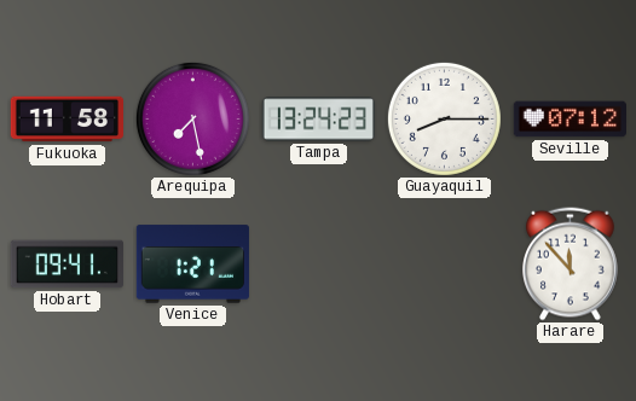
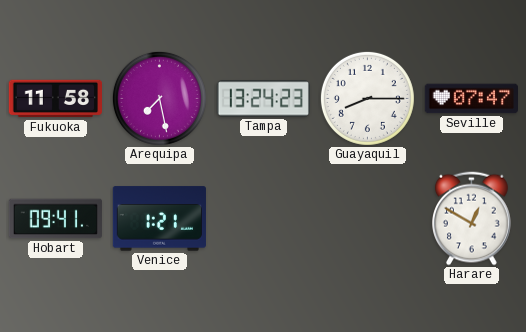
Seville: 07:12 -> 07:47
Harare: 11:53 -> 12:50
